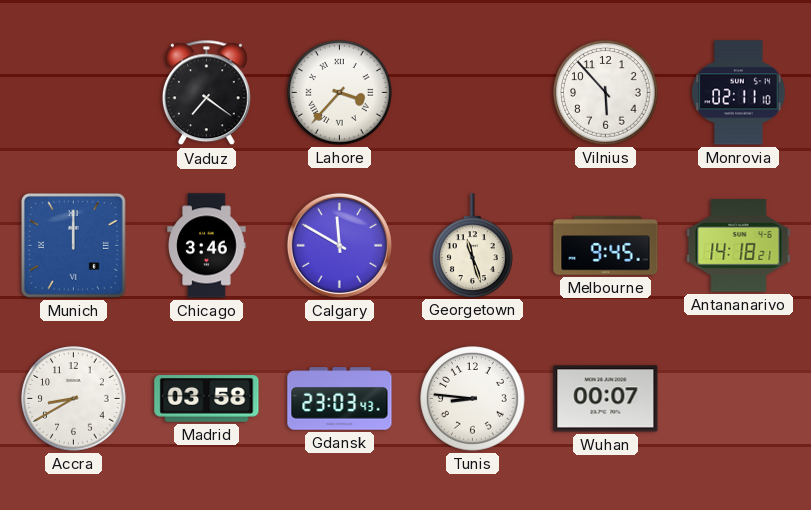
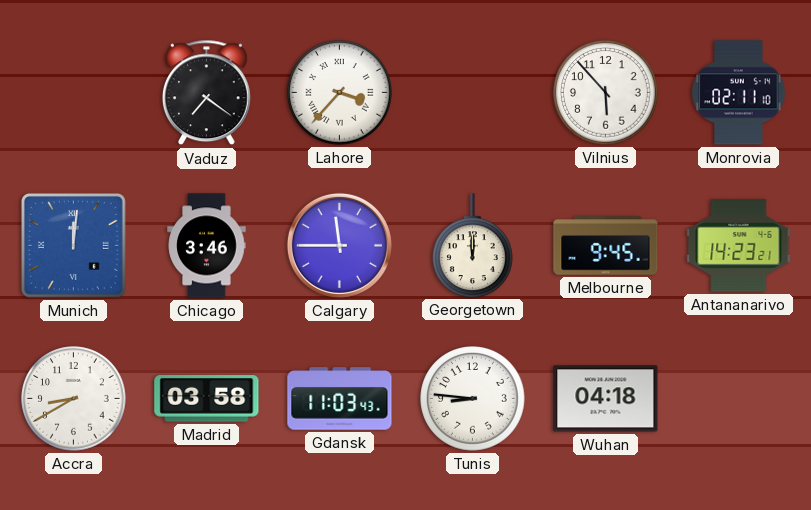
Munich: 12:00 -> 12:01
Calgary: 11:50 -> 11:45
Georgetown: 11:27 -> 12:00
Antananarivo: 14:18 -> 14:23
Gdansk: 23:03 -> 11:03
Wuhan: 00:07 -> 04:18
